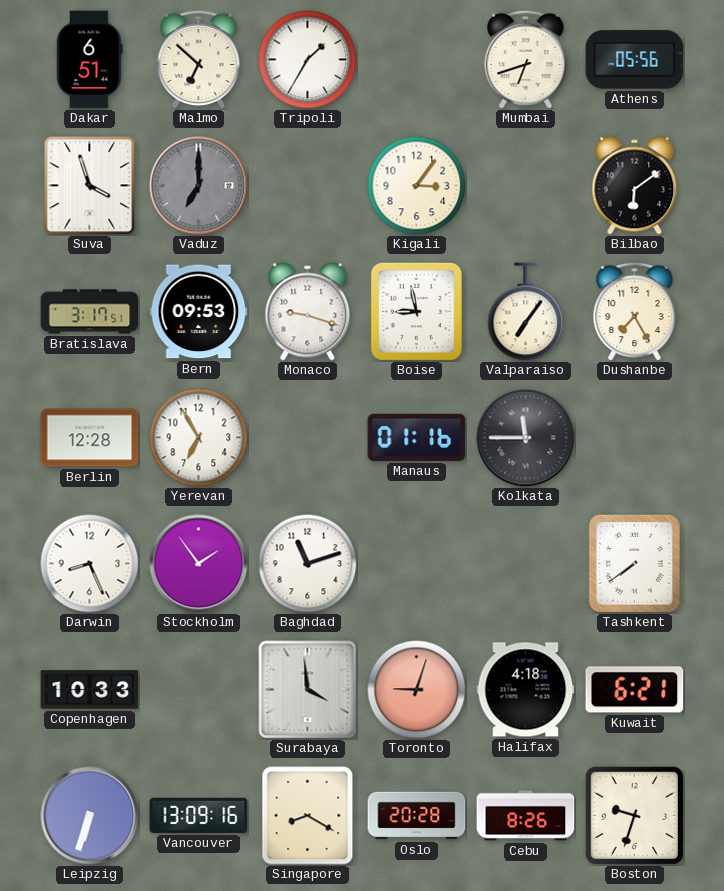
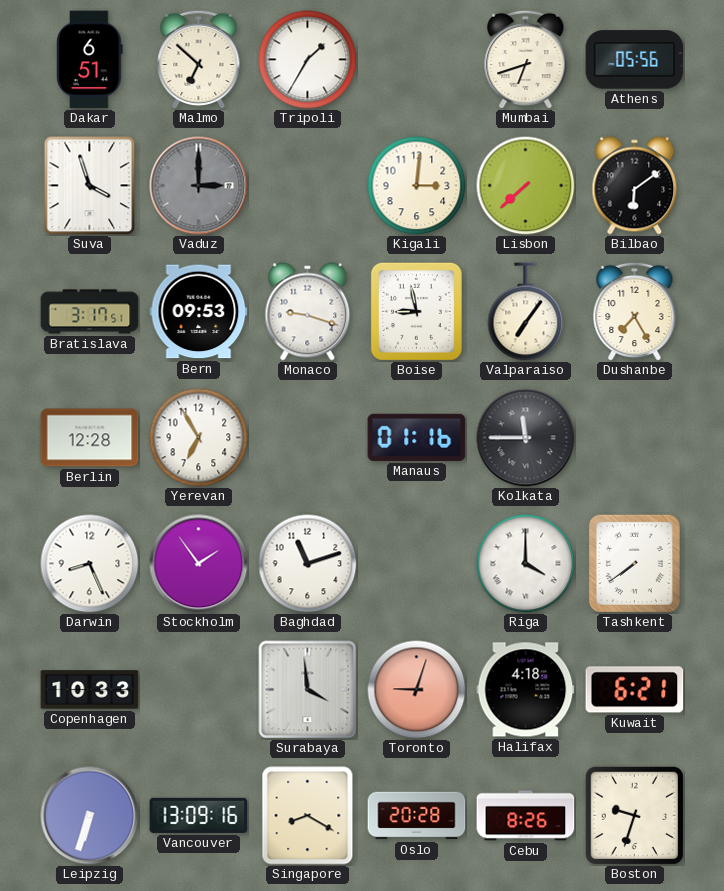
Vaduz: 7:00 -> 3:00
Kigali: 3:06 -> 3:01
Lisbon: none -> 7:38
Riga: none -> 4:00
